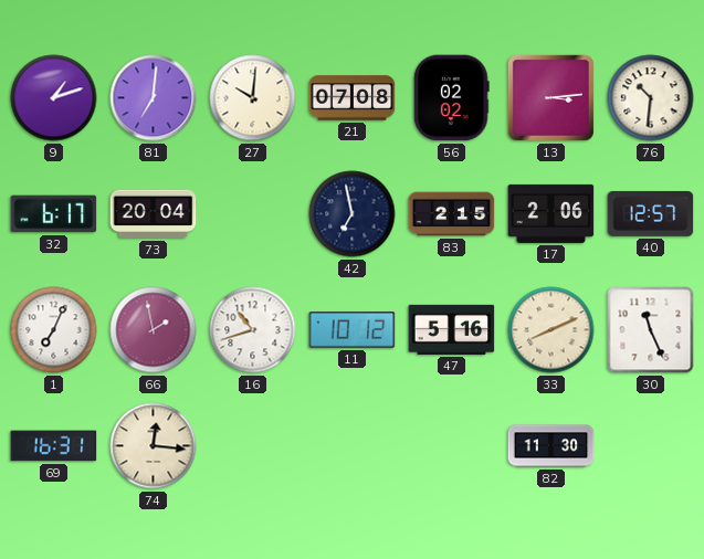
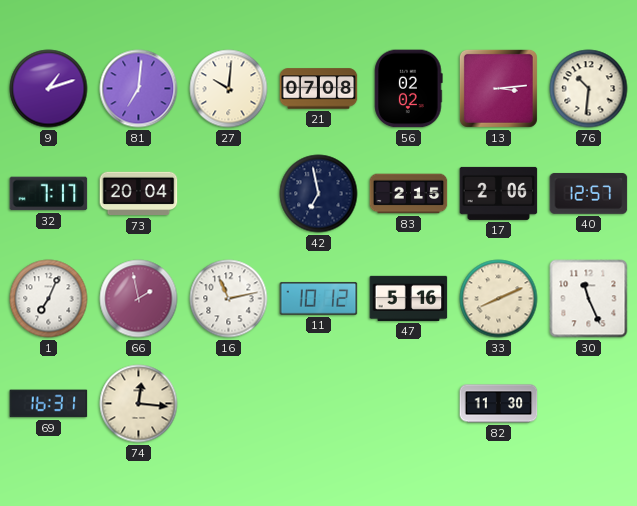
32: 6:17 -> 7:17
16: 10:42 -> 11:13
